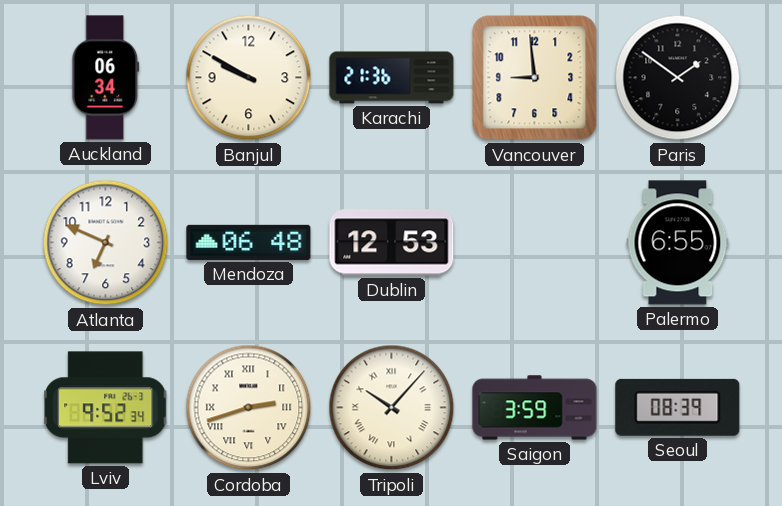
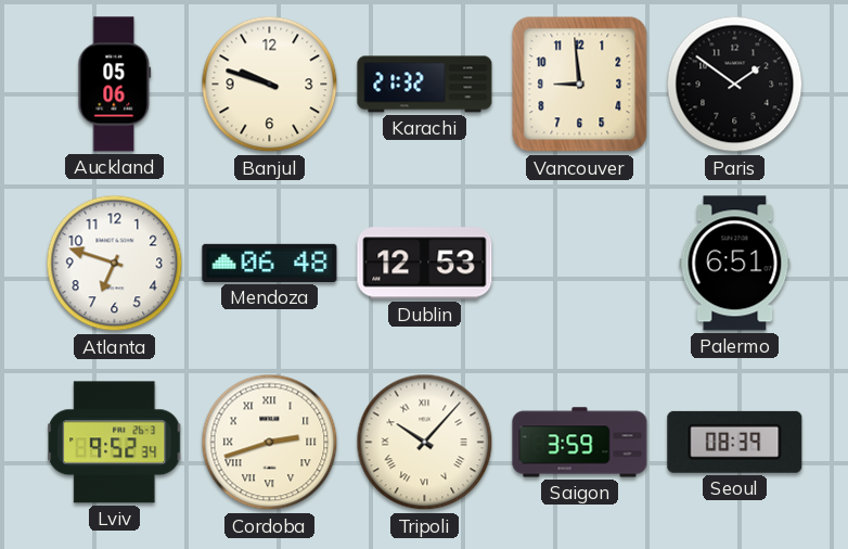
Auckland: 06:34 -> 05:06
Banjul: 9:50 -> 9:48
Karachi: 21:36 -> 21:32
Atlanta: 6:49 -> 6:48
Palermo: 6:55 -> 6:51
